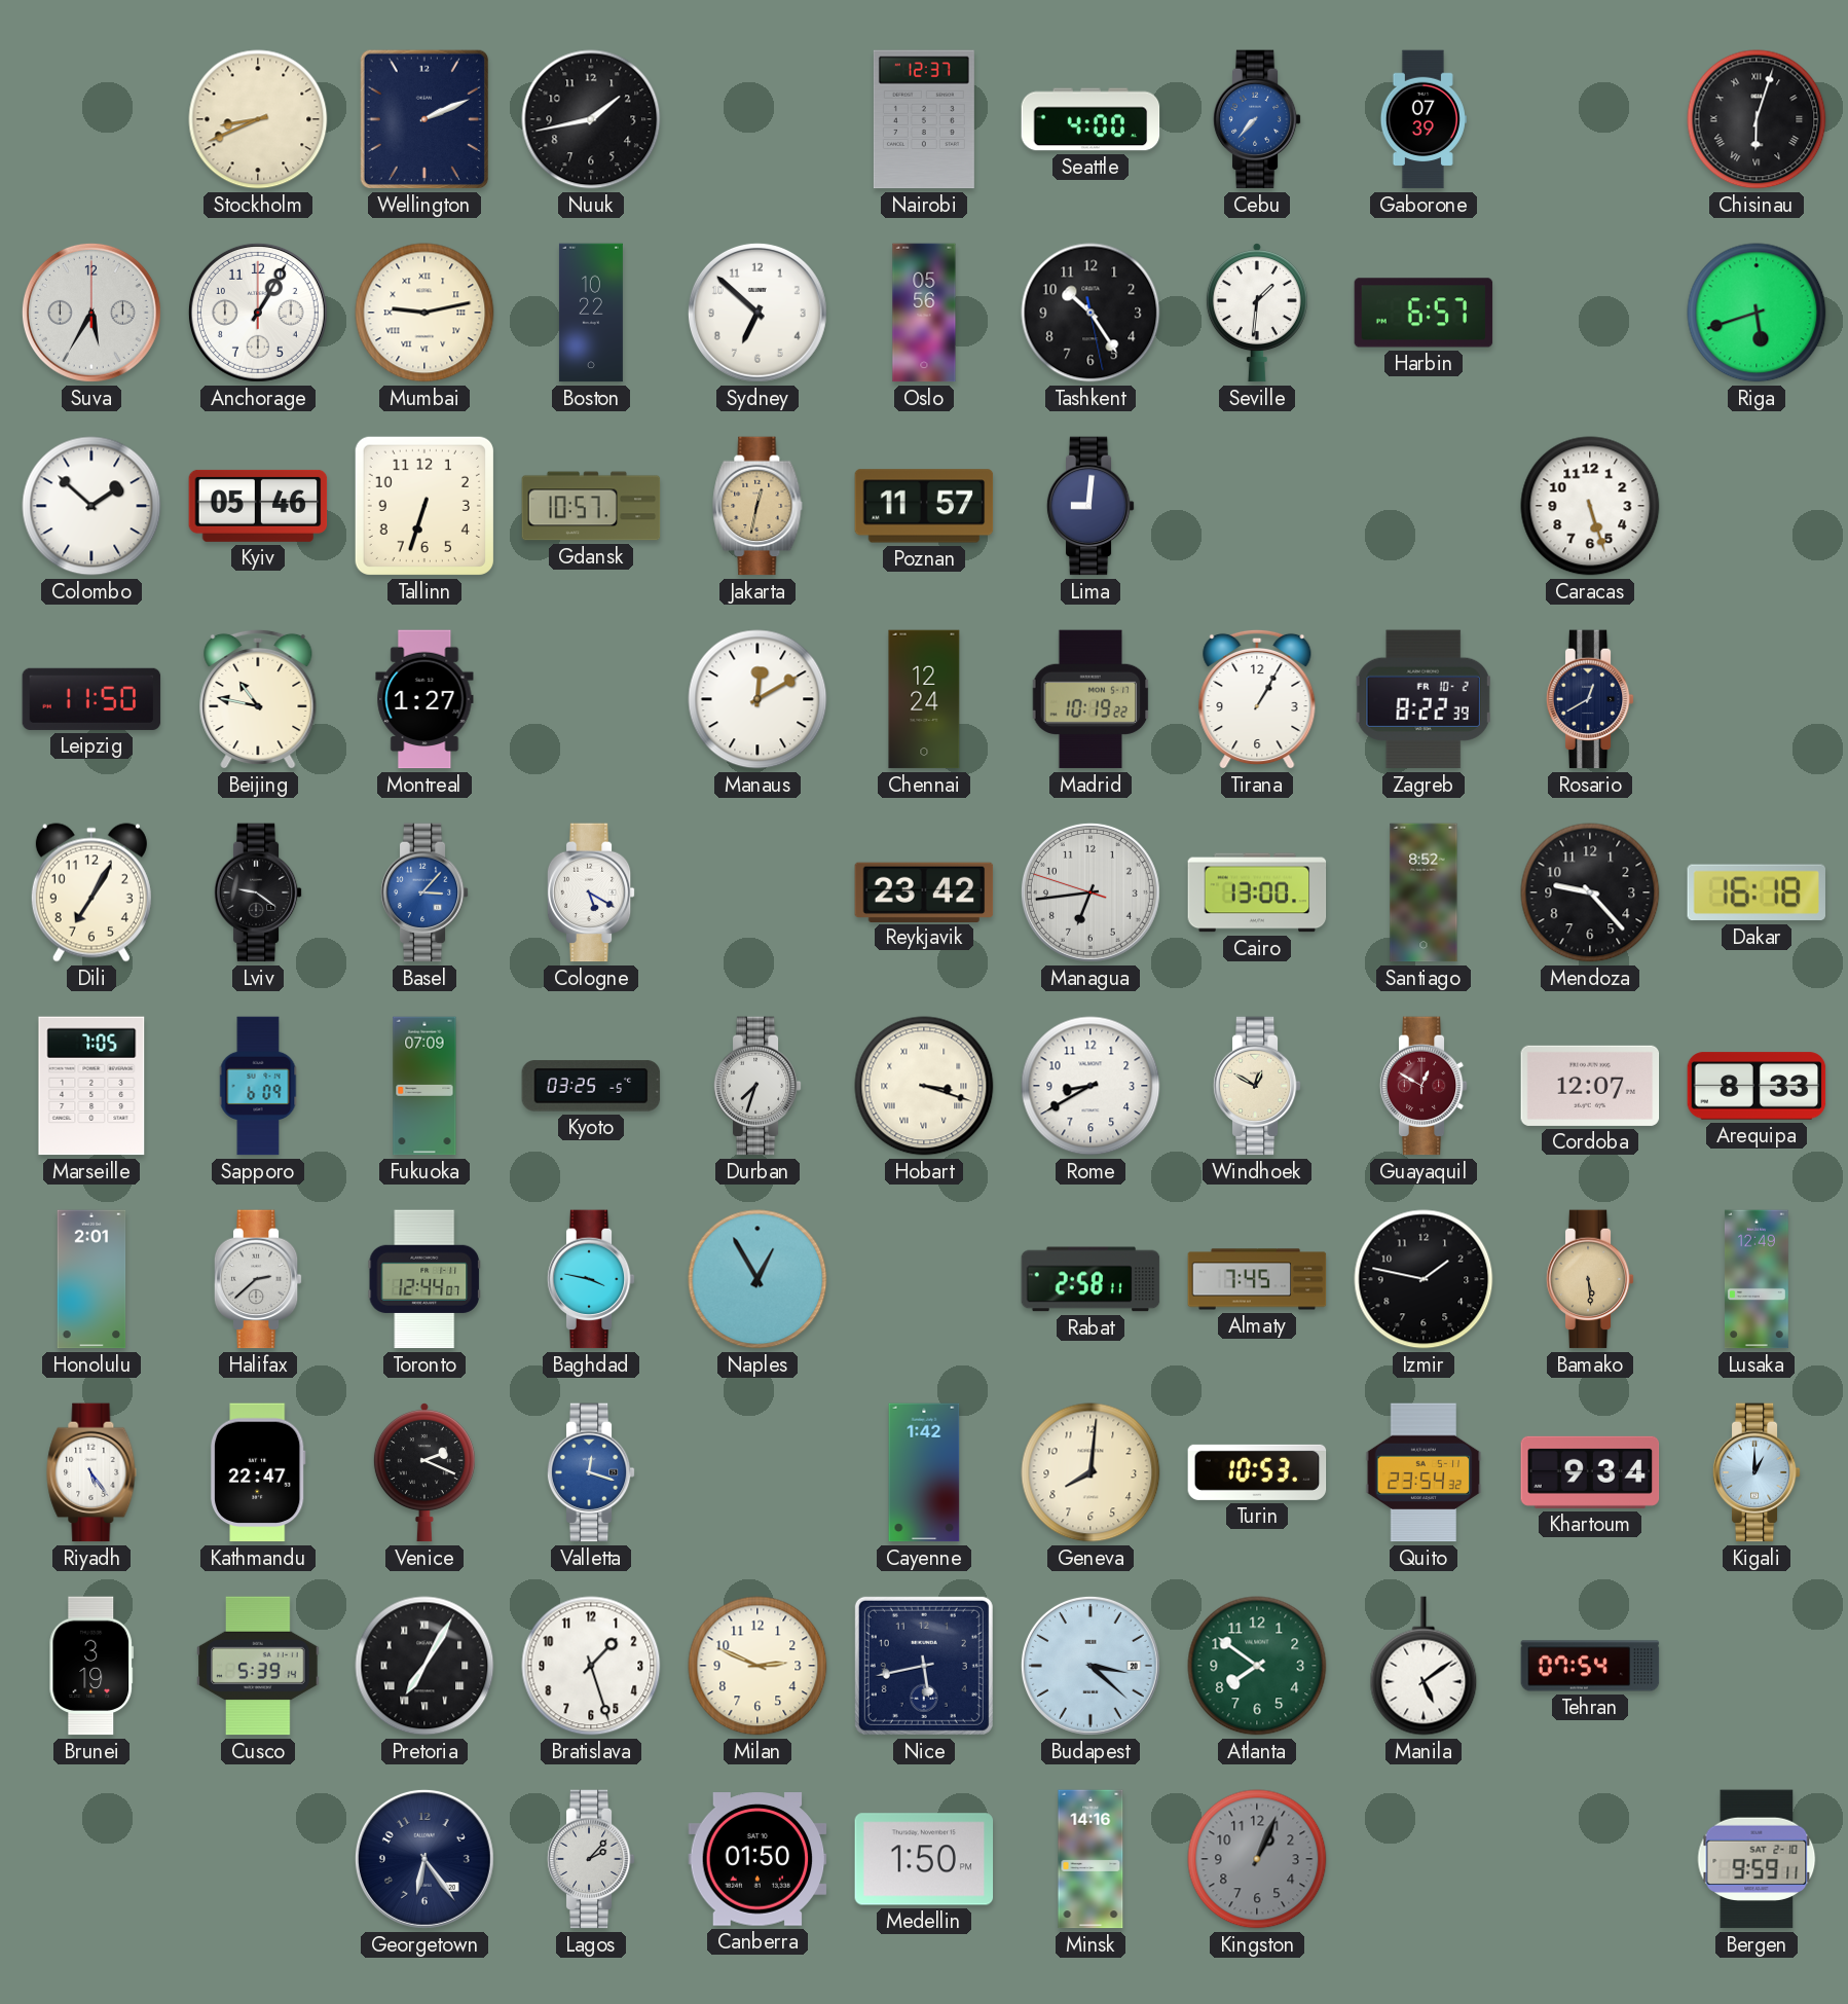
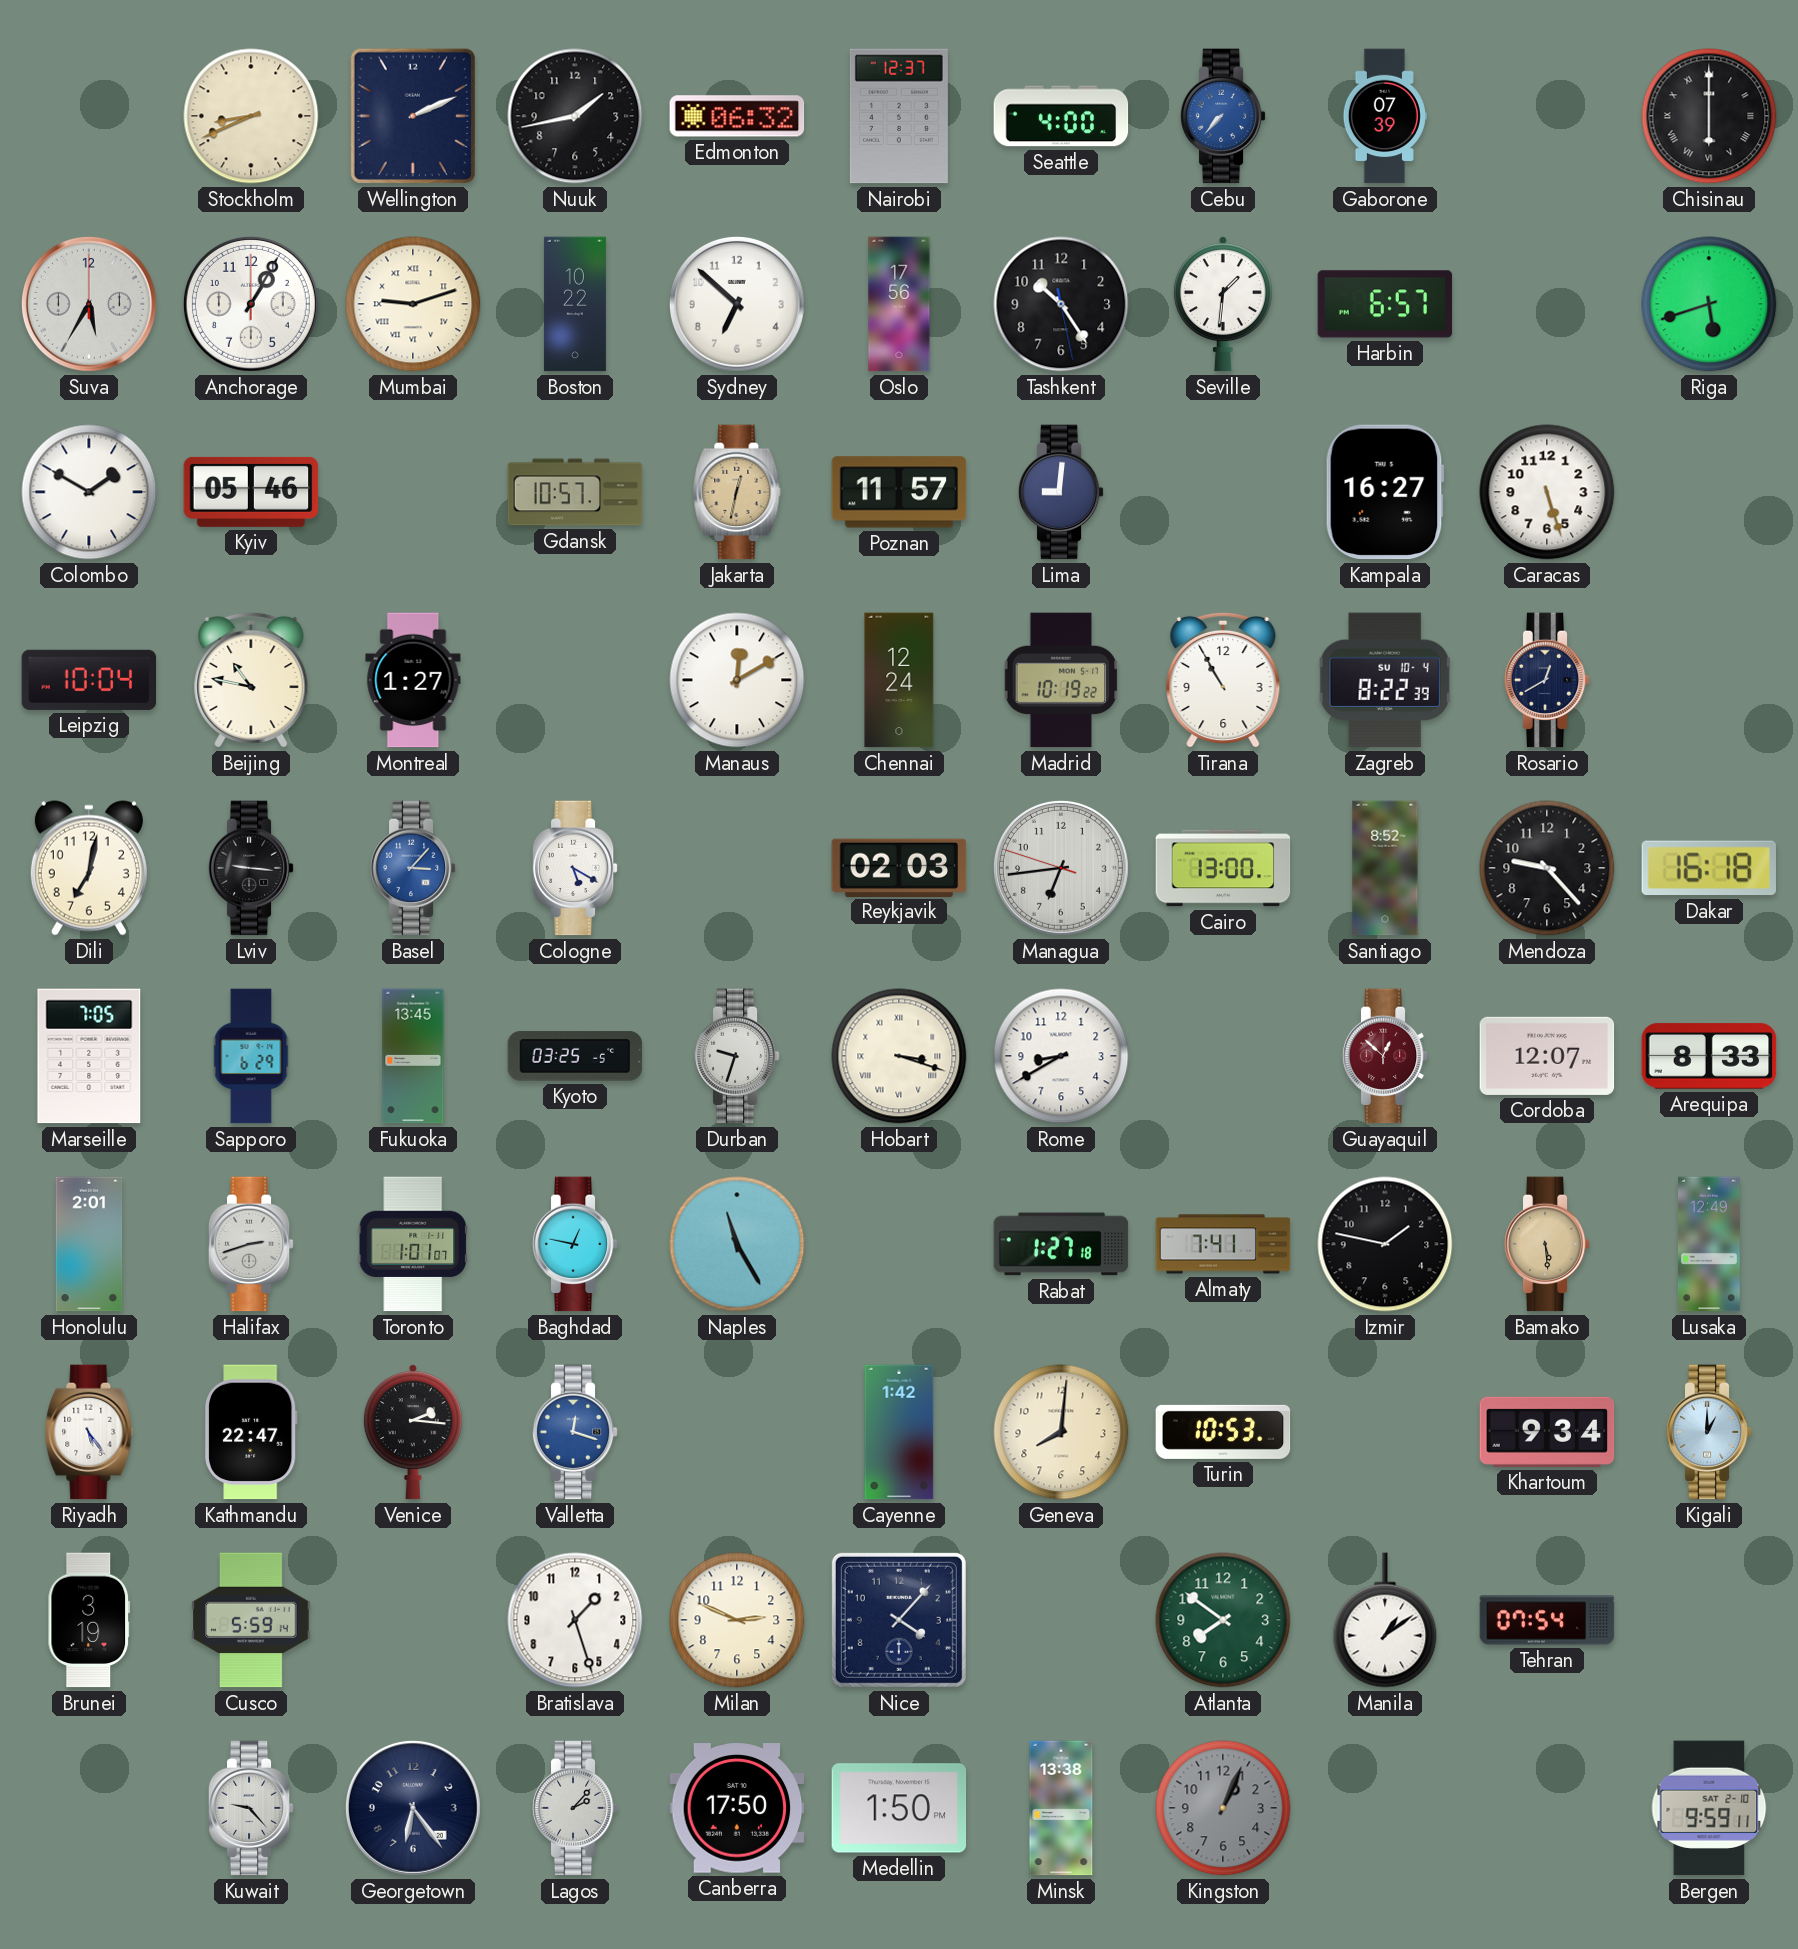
Edmonton: none -> 06:32
Chisinau: 6:03 -> 6:00
Mumbai: 9:13 -> 9:12
Oslo: 05:56 -> 17:56
Colombo: 1:52 -> 1:50
Tallinn: 6:33 -> none
Kampala: none -> 16:27
Leipzig: 11:50 -> 10:04
Tirana: 1:05 -> 10:55
Zagreb date: FR 10-2 -> SU 10-4
Dili: 7:05 -> 7:02
Lviv: 9:21 -> 9:16
Reykjavik: 23:42 -> 02:03
Sapporo: 6:09 -> 6:29
Fukuoka: 07:09 -> 13:45
Durban: 7:33 -> 9:33
Windhoek: 12:50 -> none
Guayaquil: 12:50 -> 12:52
Halifax: 2:38 -> 2:42
Toronto: 12:44 -> 1:01
Baghdad: 3:47 -> 12:47
Naples: 12:55 -> 11:25
Rabat: 2:58 -> 1:27
Almaty: 7:45 -> 7:41
Venice: 2:19 -> 2:16
Quito: 23:54 -> none
Cusco: 5:39 -> 5:59
Pretoria: 7:05 -> none
Nice: 5:43 -> 4:07
Budapest: 3:22 -> none
Manila: 5:09 -> 1:09
Kuwait: none -> 9:23
Canberra: 01:50 -> 17:50
Minsk: 14:16 -> 13:38
